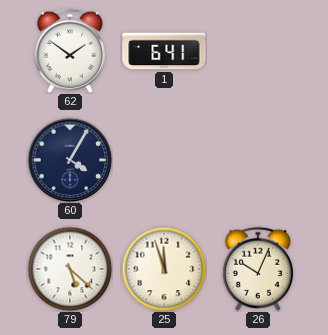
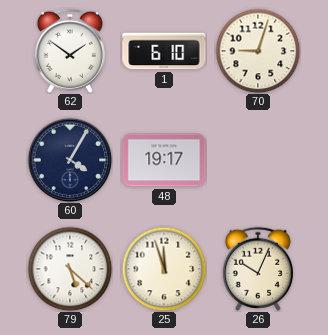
1: 6:41 -> 6:10
70: none -> 9:03
48: none -> 19:17
